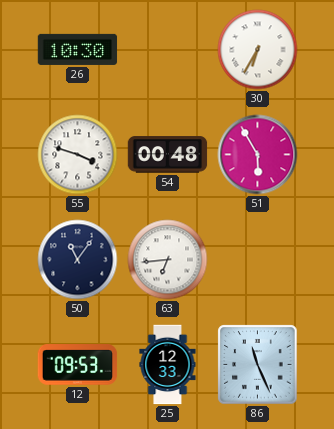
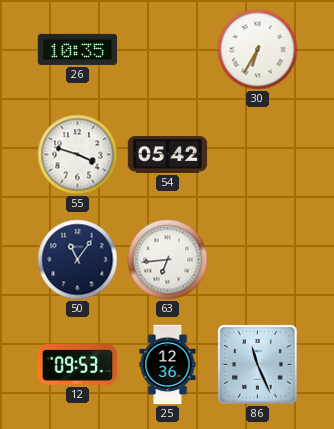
26: 10:30 -> 10:35
54: 00:48 -> 05:42
51: 5:55 -> none
25: 12:33 -> 12:36
